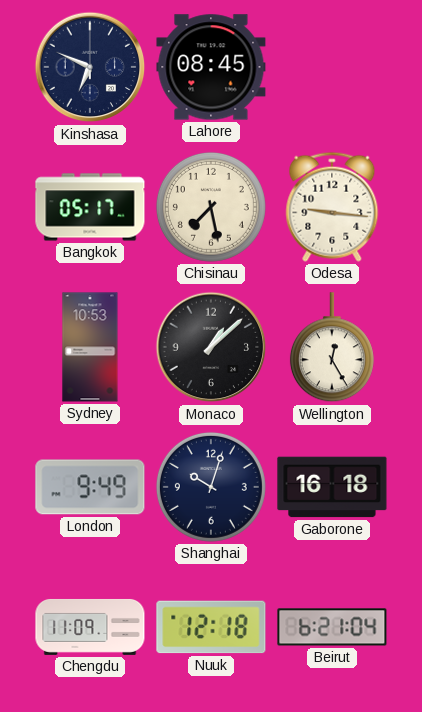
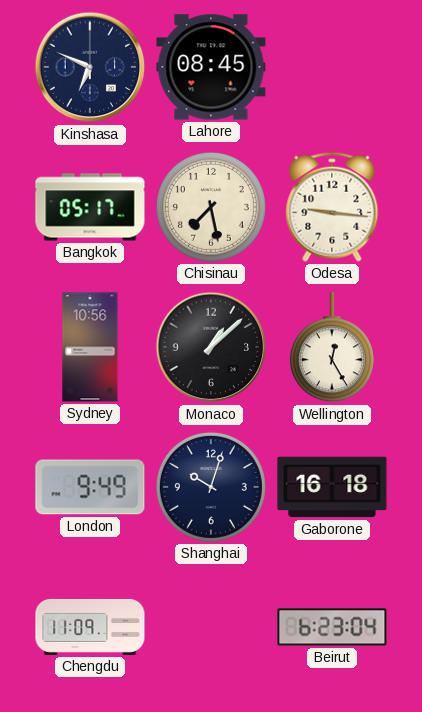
Sydney: 10:53 -> 10:56
Nuuk: 12:18 -> none
Beirut: 6:21 -> 6:23
